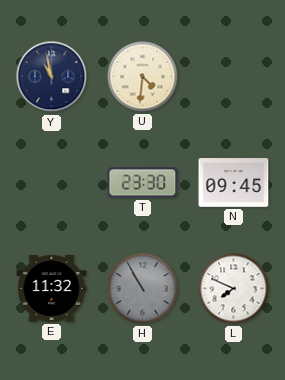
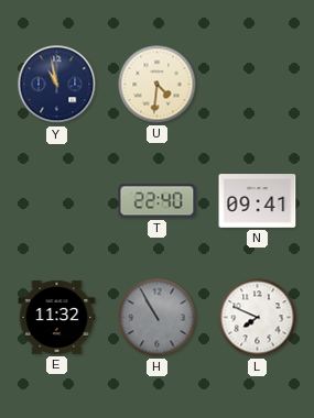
T: 23:30 -> 22:40
N: 09:45 -> 09:41
